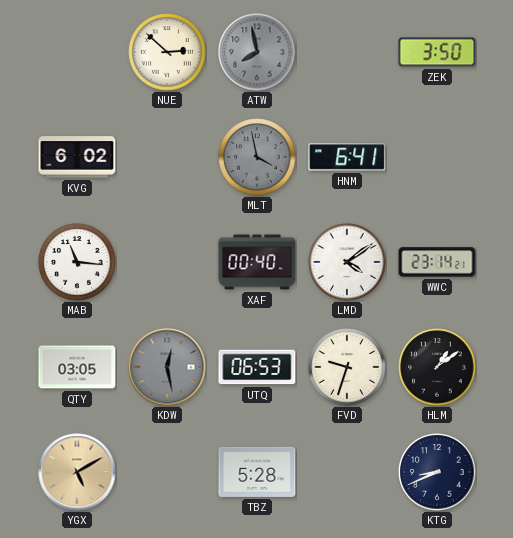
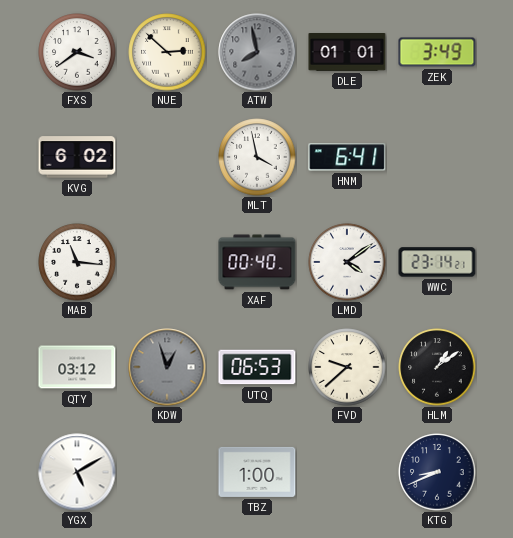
FXS: none -> 3:39
DLE: none -> 01:01
ZEK: 3:50 -> 3:49
MLT dial: grey -> white
QTY: 03:05 -> 03:12
KDW: 12:28 -> 12:57
FVD: 9:33 -> 9:38
YGX dial: champagne -> white
TBZ: 5:28 -> 1:00
